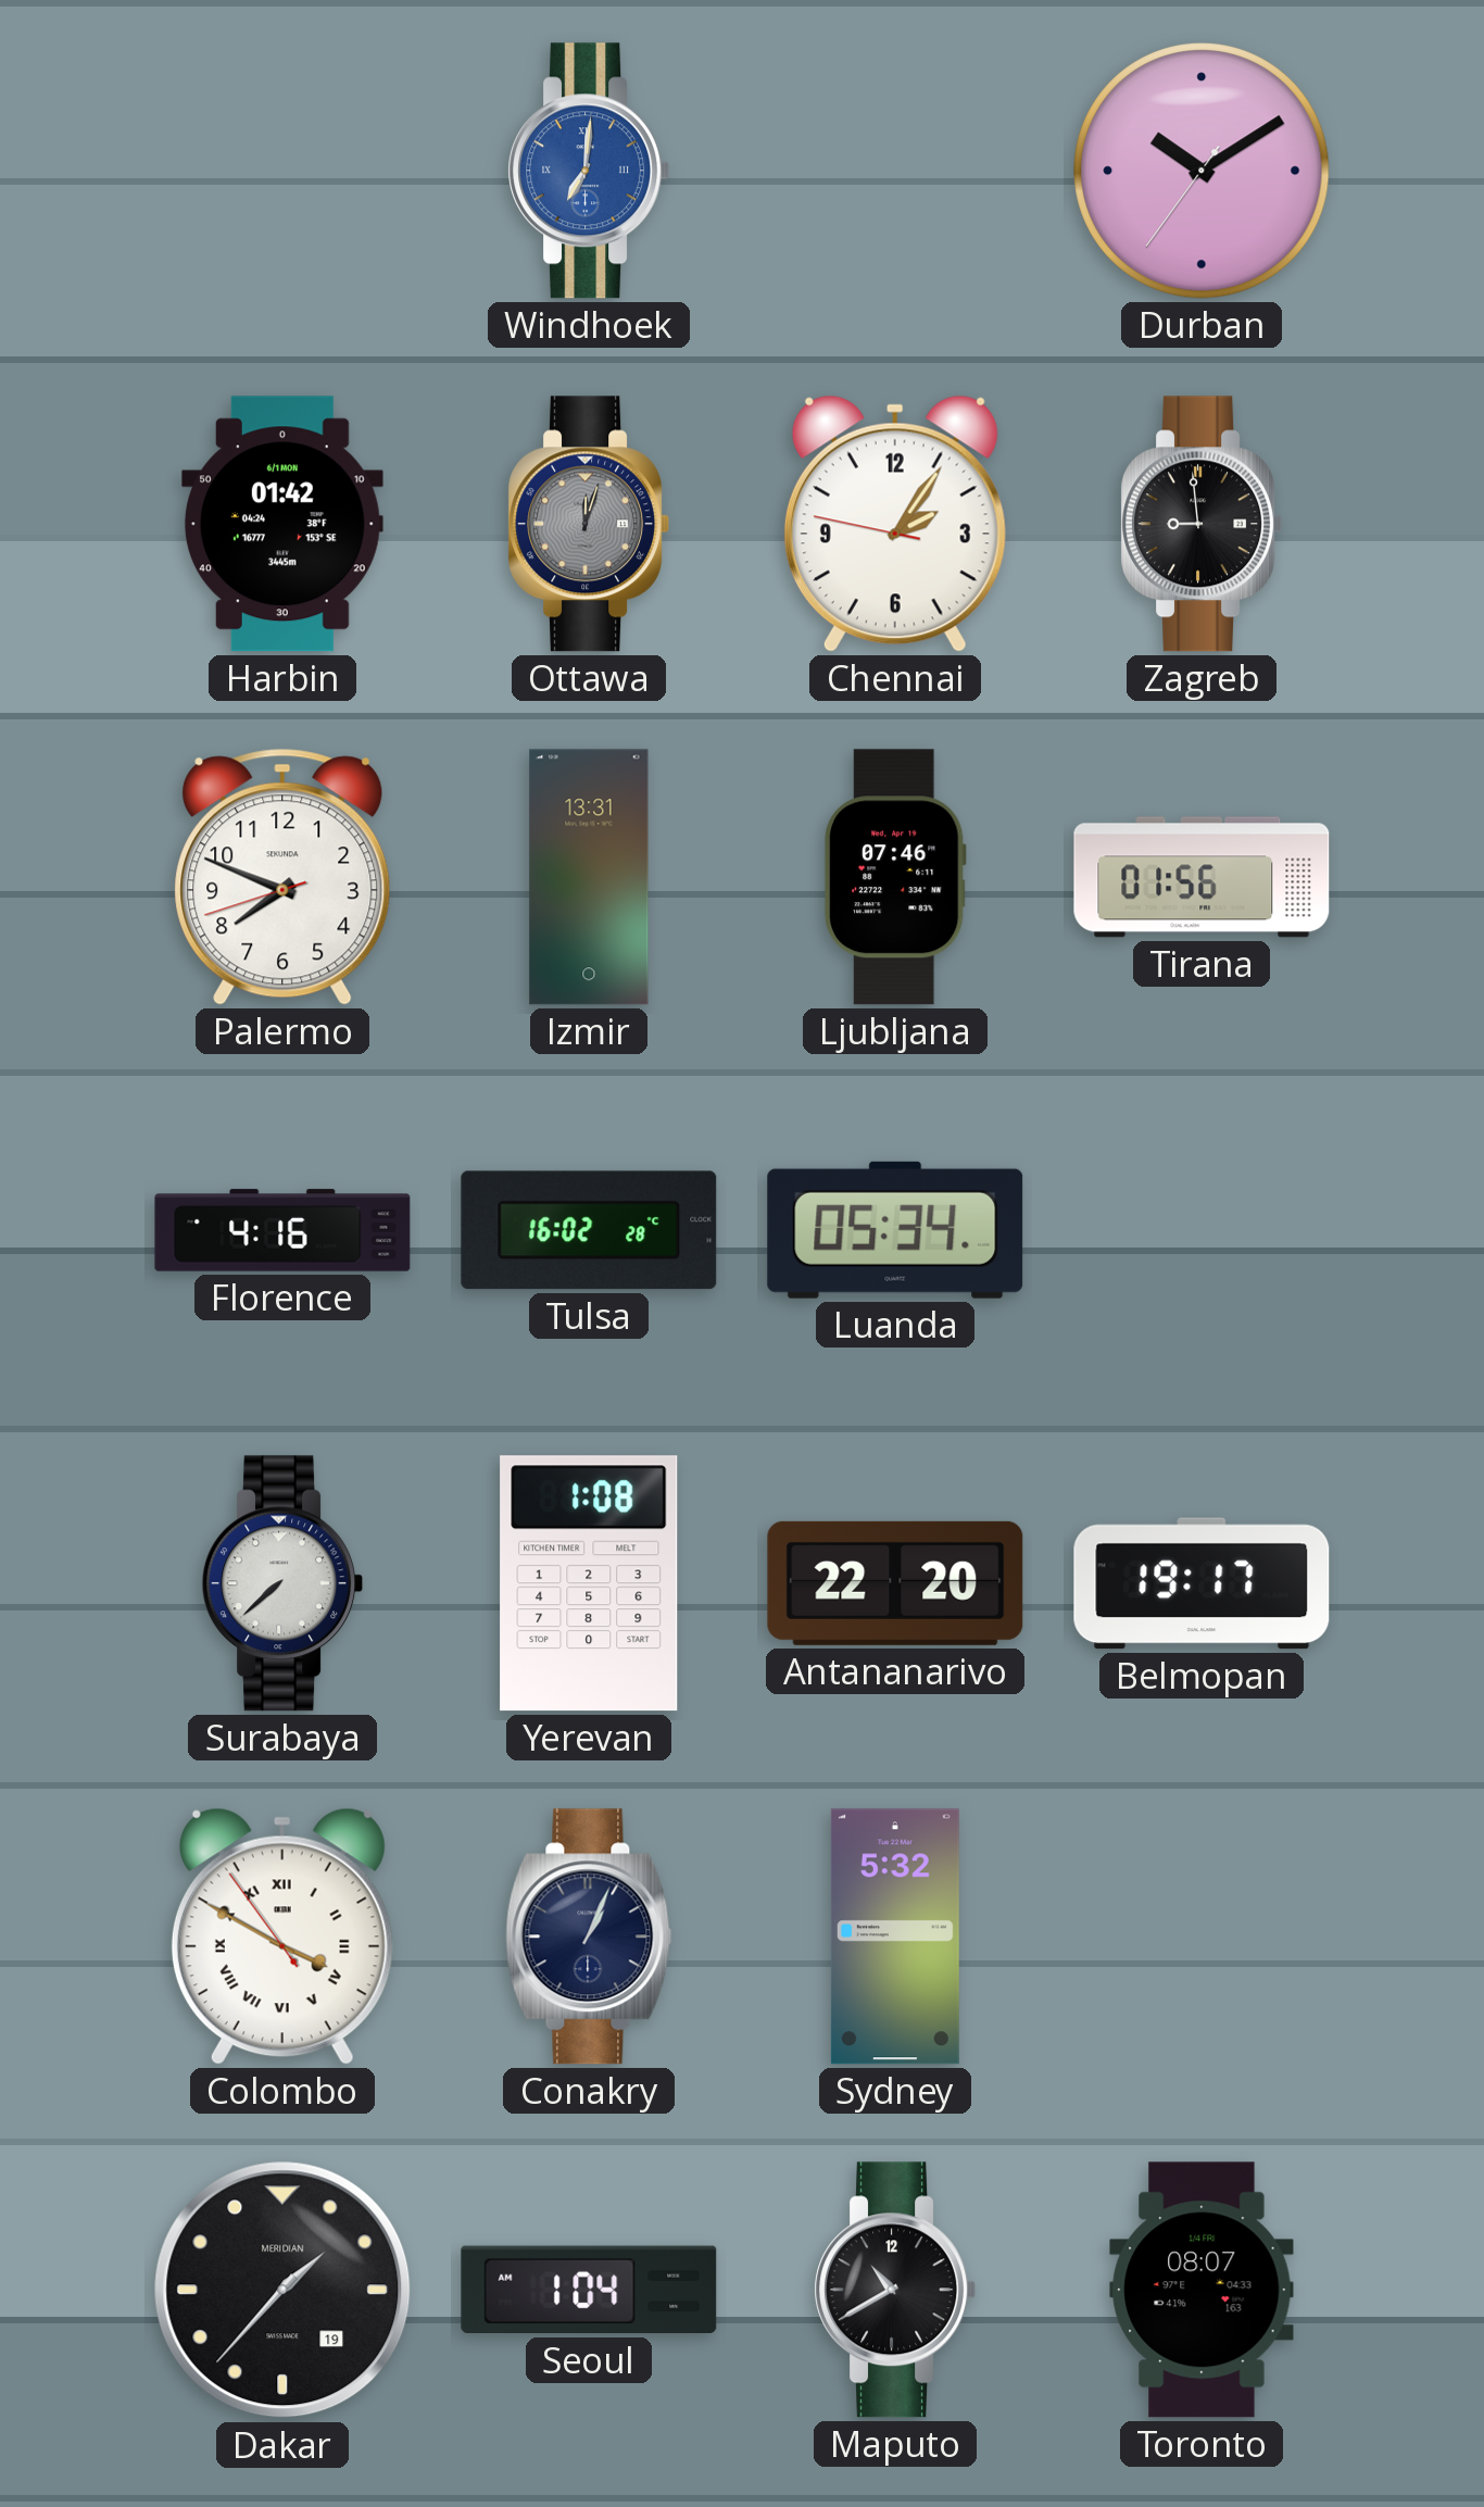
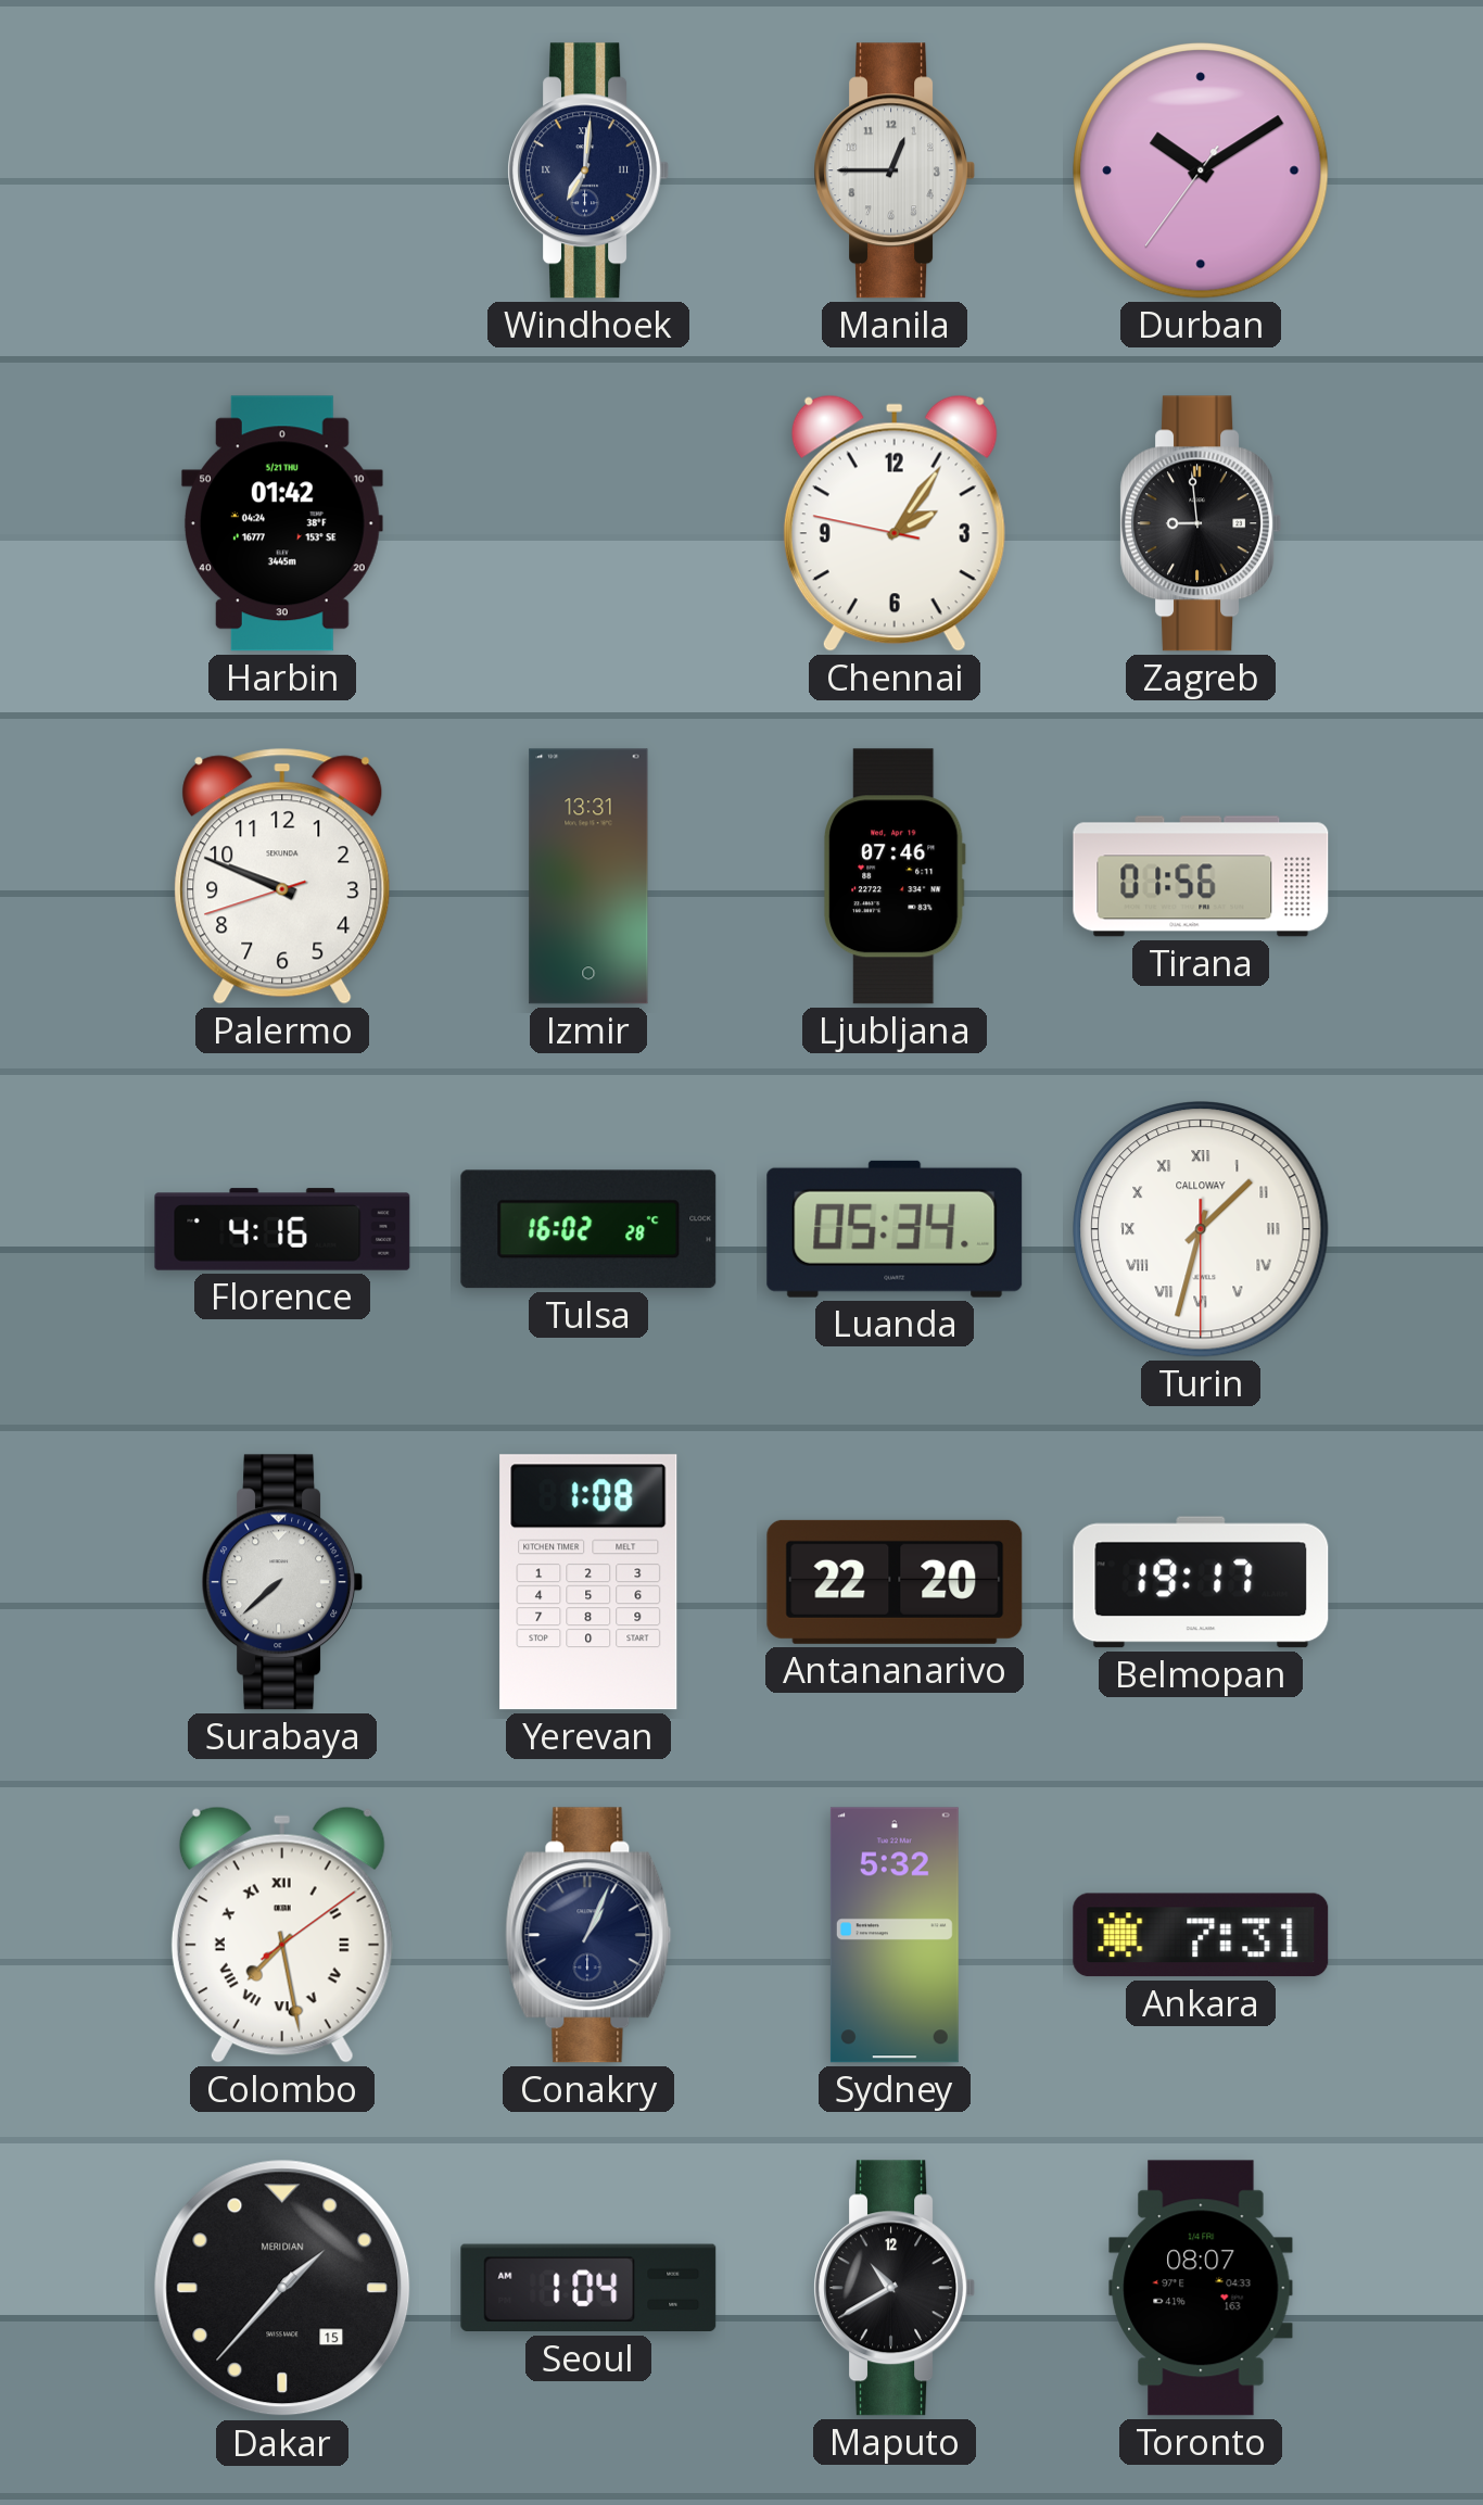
Windhoek dial: blue -> navy
Manila: none -> 12:45
Harbin date: 6/1 MON -> 5/21 THU
Ottawa: 12:03 -> none
Palermo: 7:48 -> 9:48
Turin: none -> 1:32
Colombo: 3:49 -> 7:28
Ankara: none -> 7:31
Dakar date: 19 -> 15
